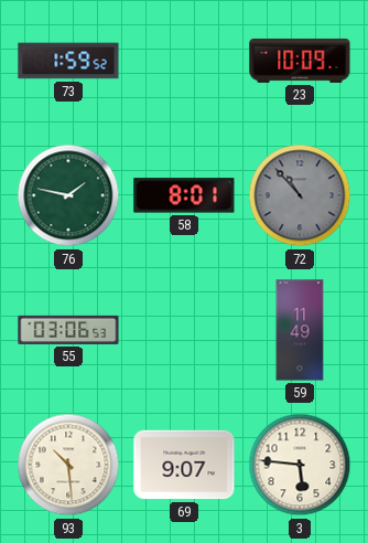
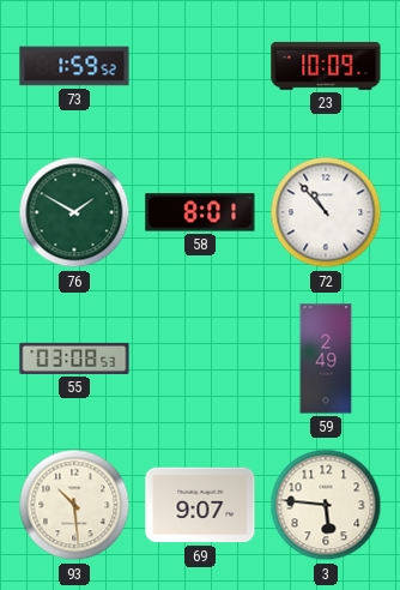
76: 1:47 -> 1:50
72 dial: grey -> white
55: 03:06 -> 03:08
59: 11:49 -> 2:49
